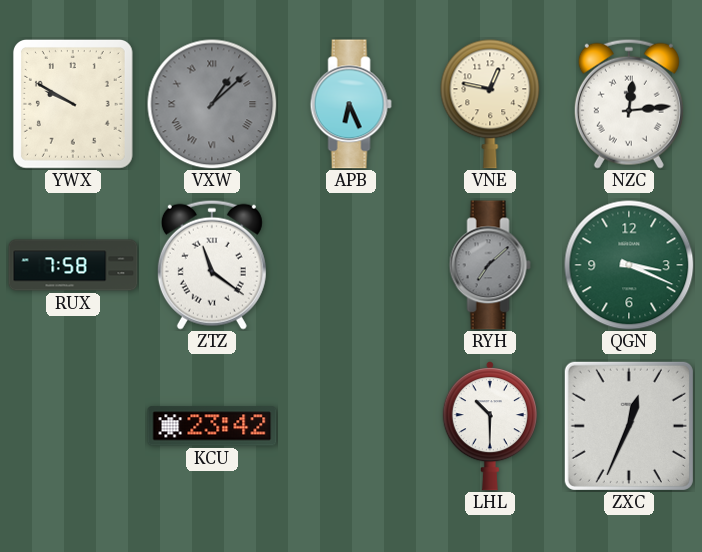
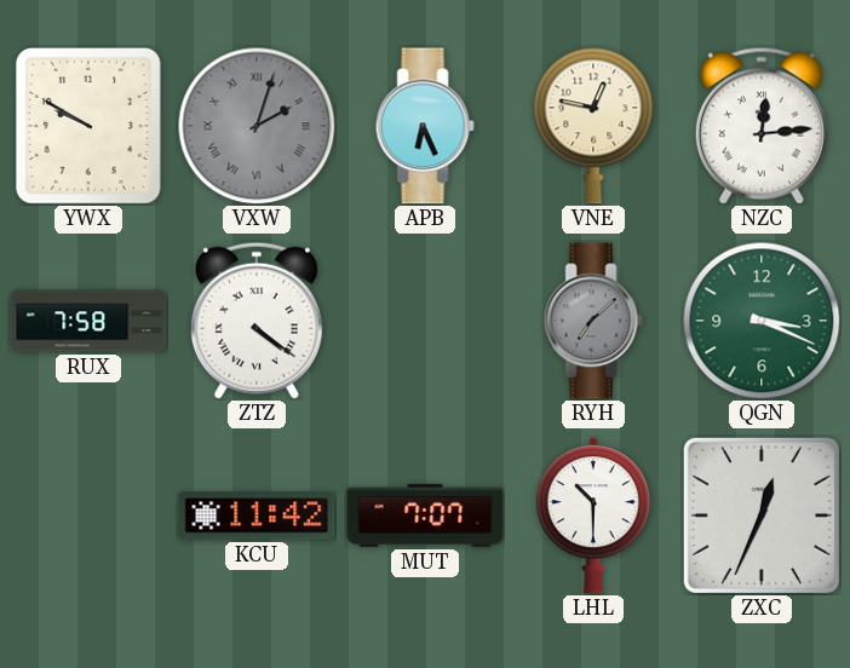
VXW: 1:08 -> 2:03
ZTZ: 11:21 -> 4:21
KCU: 23:42 -> 11:42
MUT: none -> 7:07
